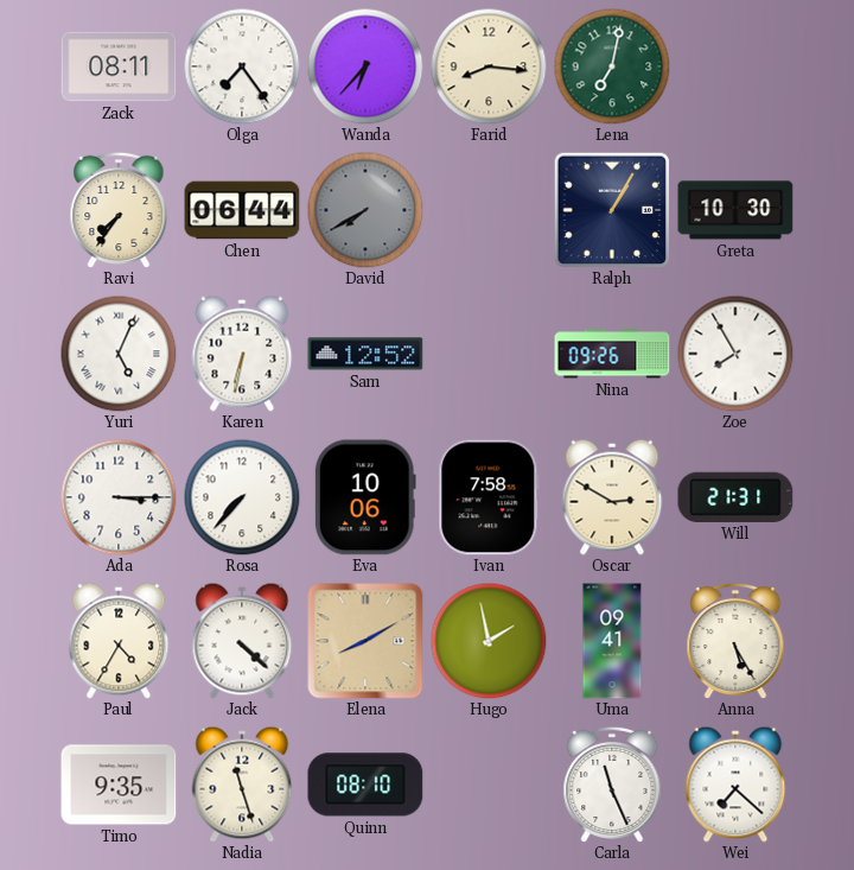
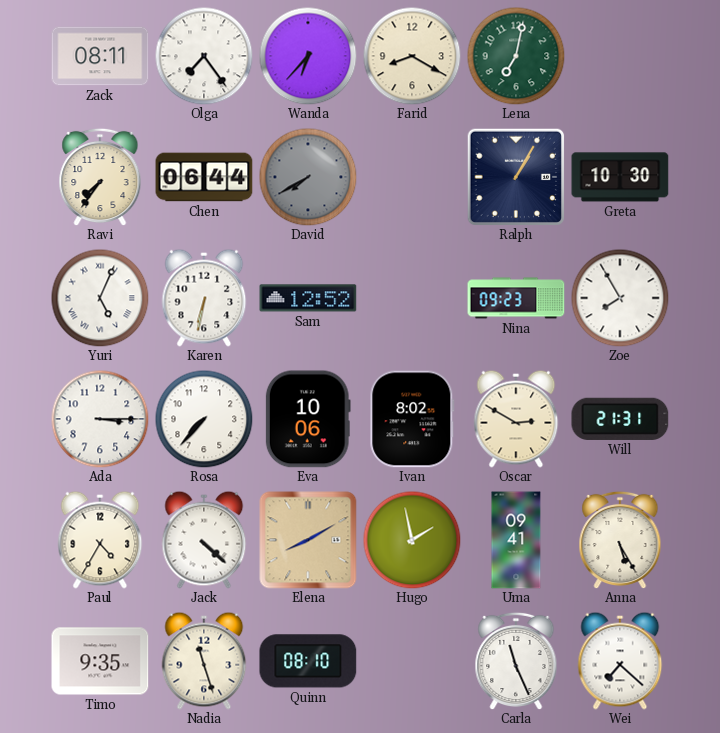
Farid: 8:16 -> 8:20
Nina: 09:26 -> 09:23
Ivan: 7:58 -> 8:02
